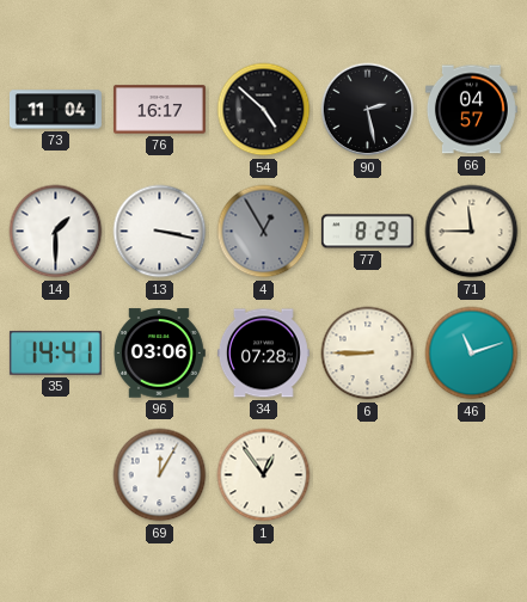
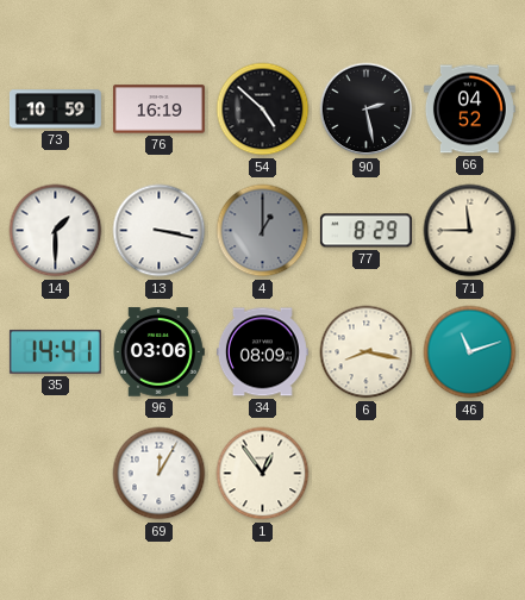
73: 11:04 -> 10:59
76: 16:17 -> 16:19
66: 04:57 -> 04:52
4: 12:55 -> 1:00
34: 07:28 -> 08:09
6: 8:45 -> 8:17
